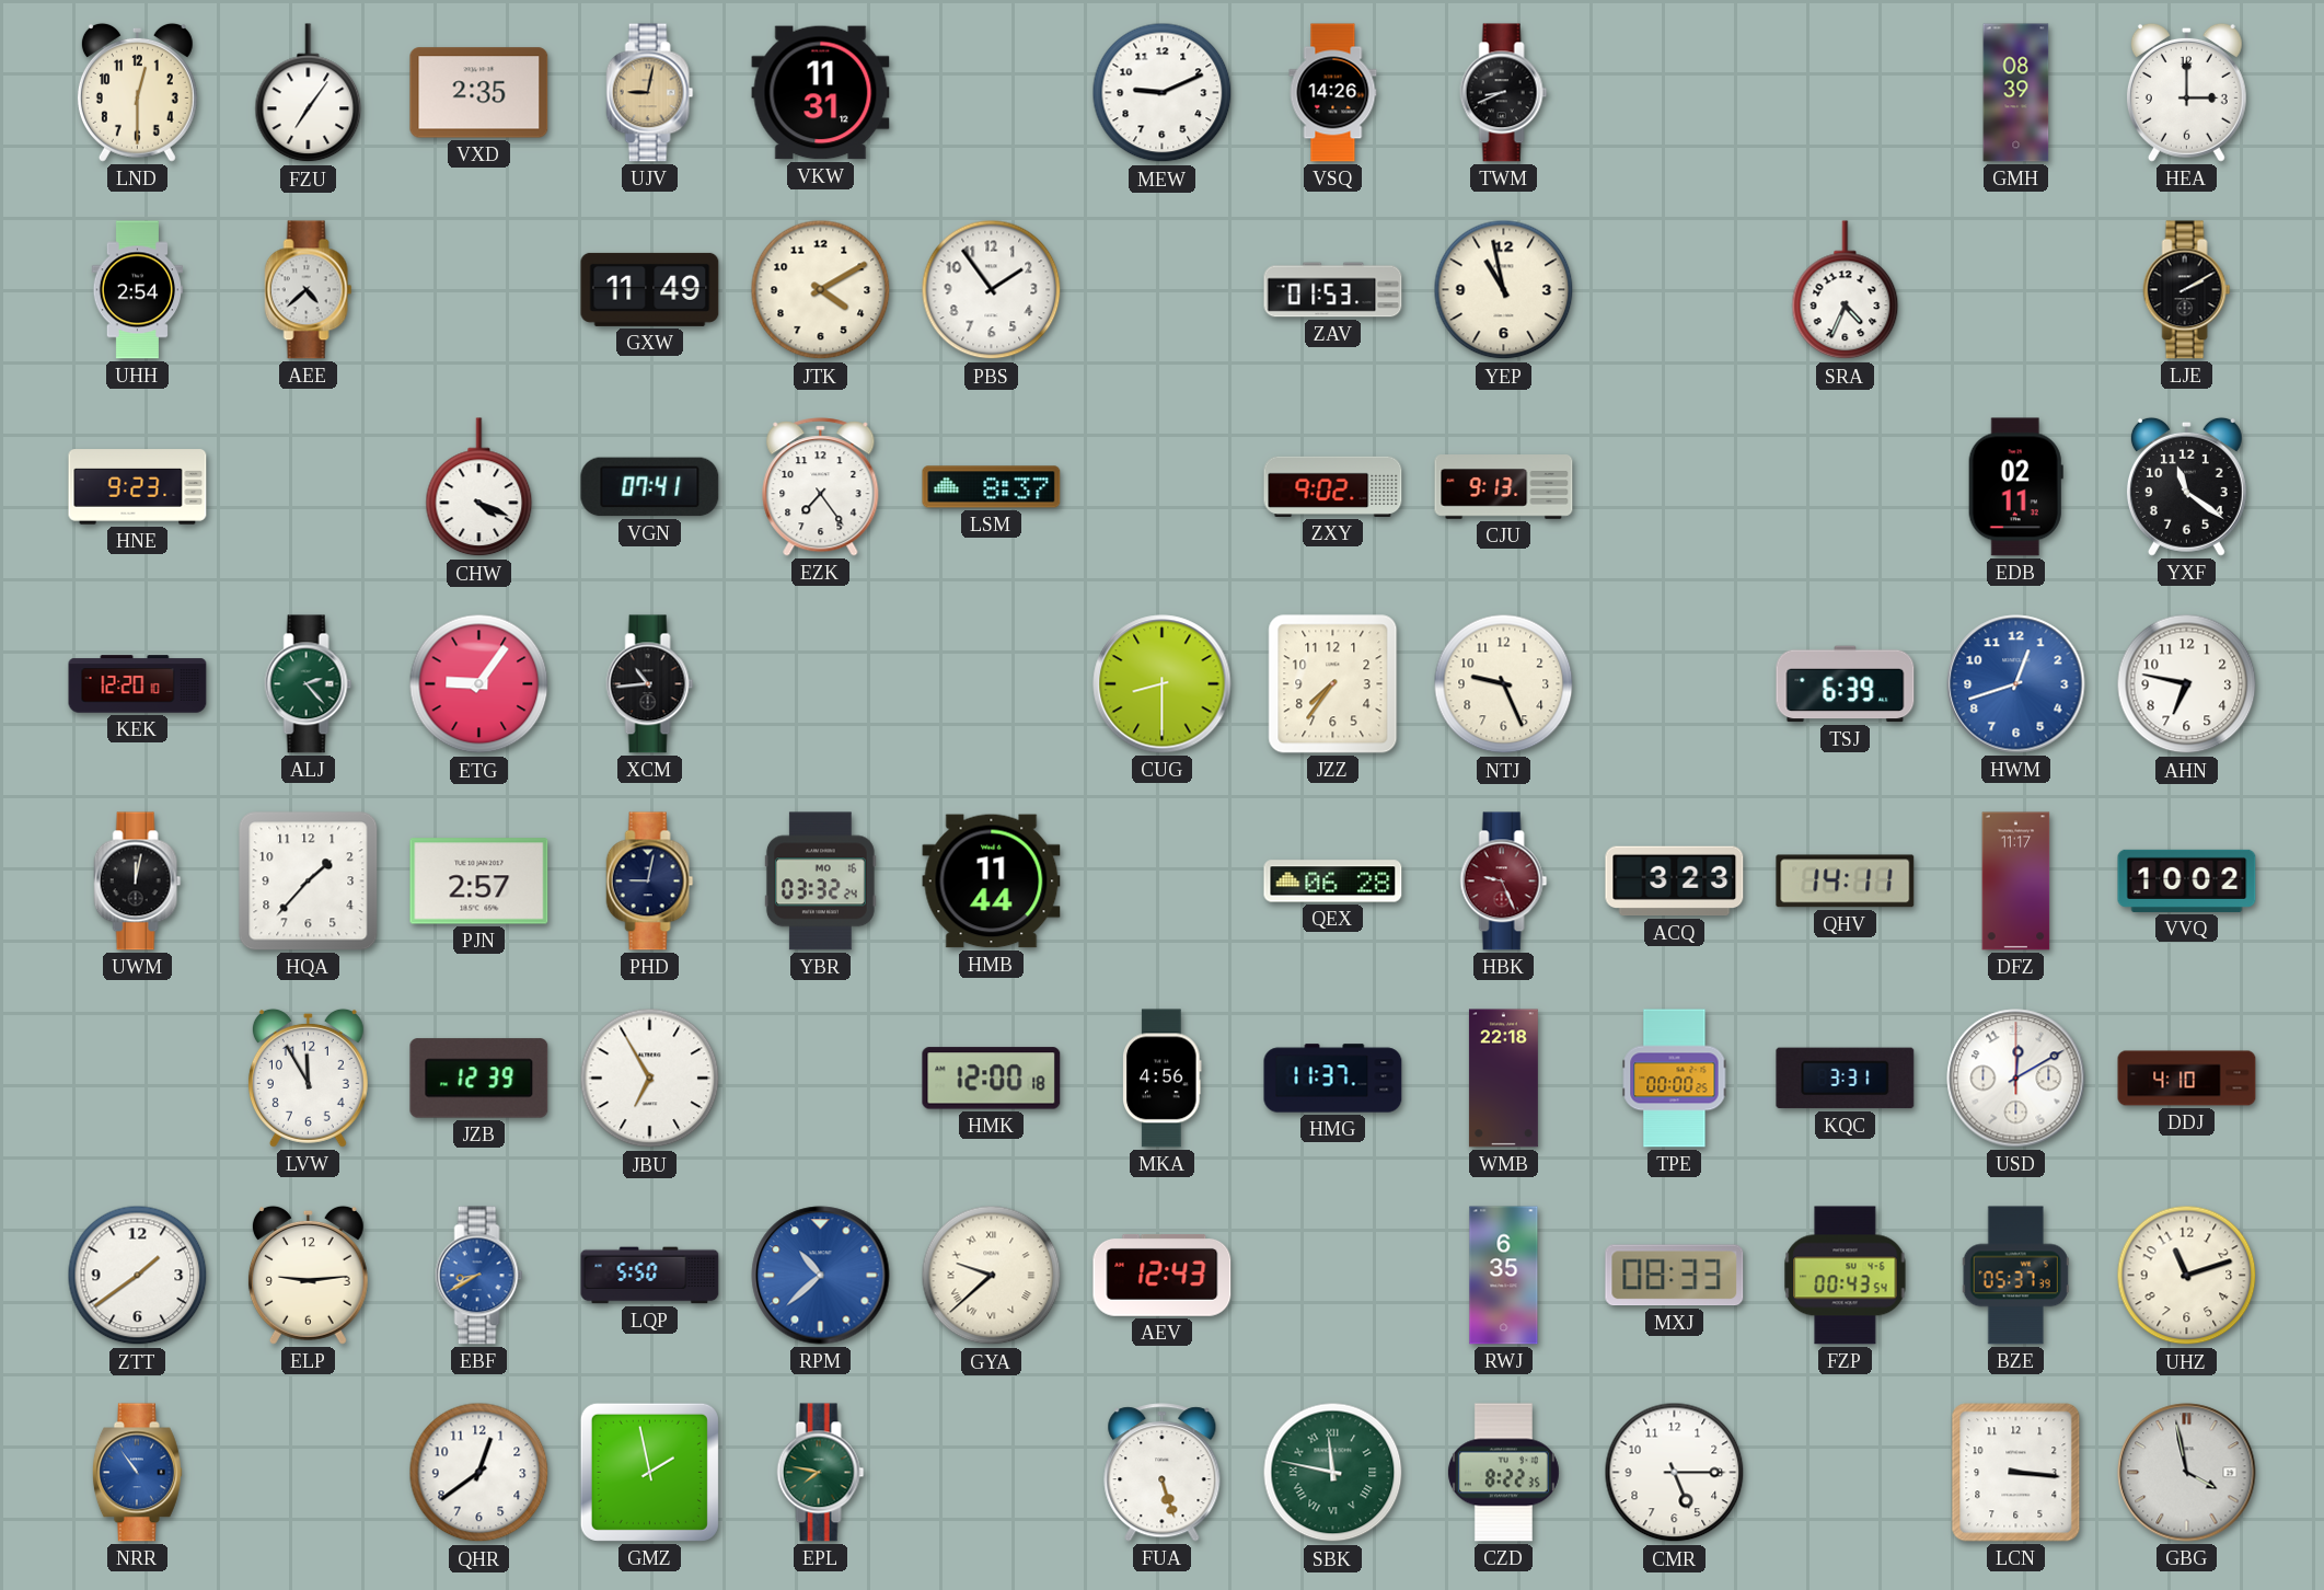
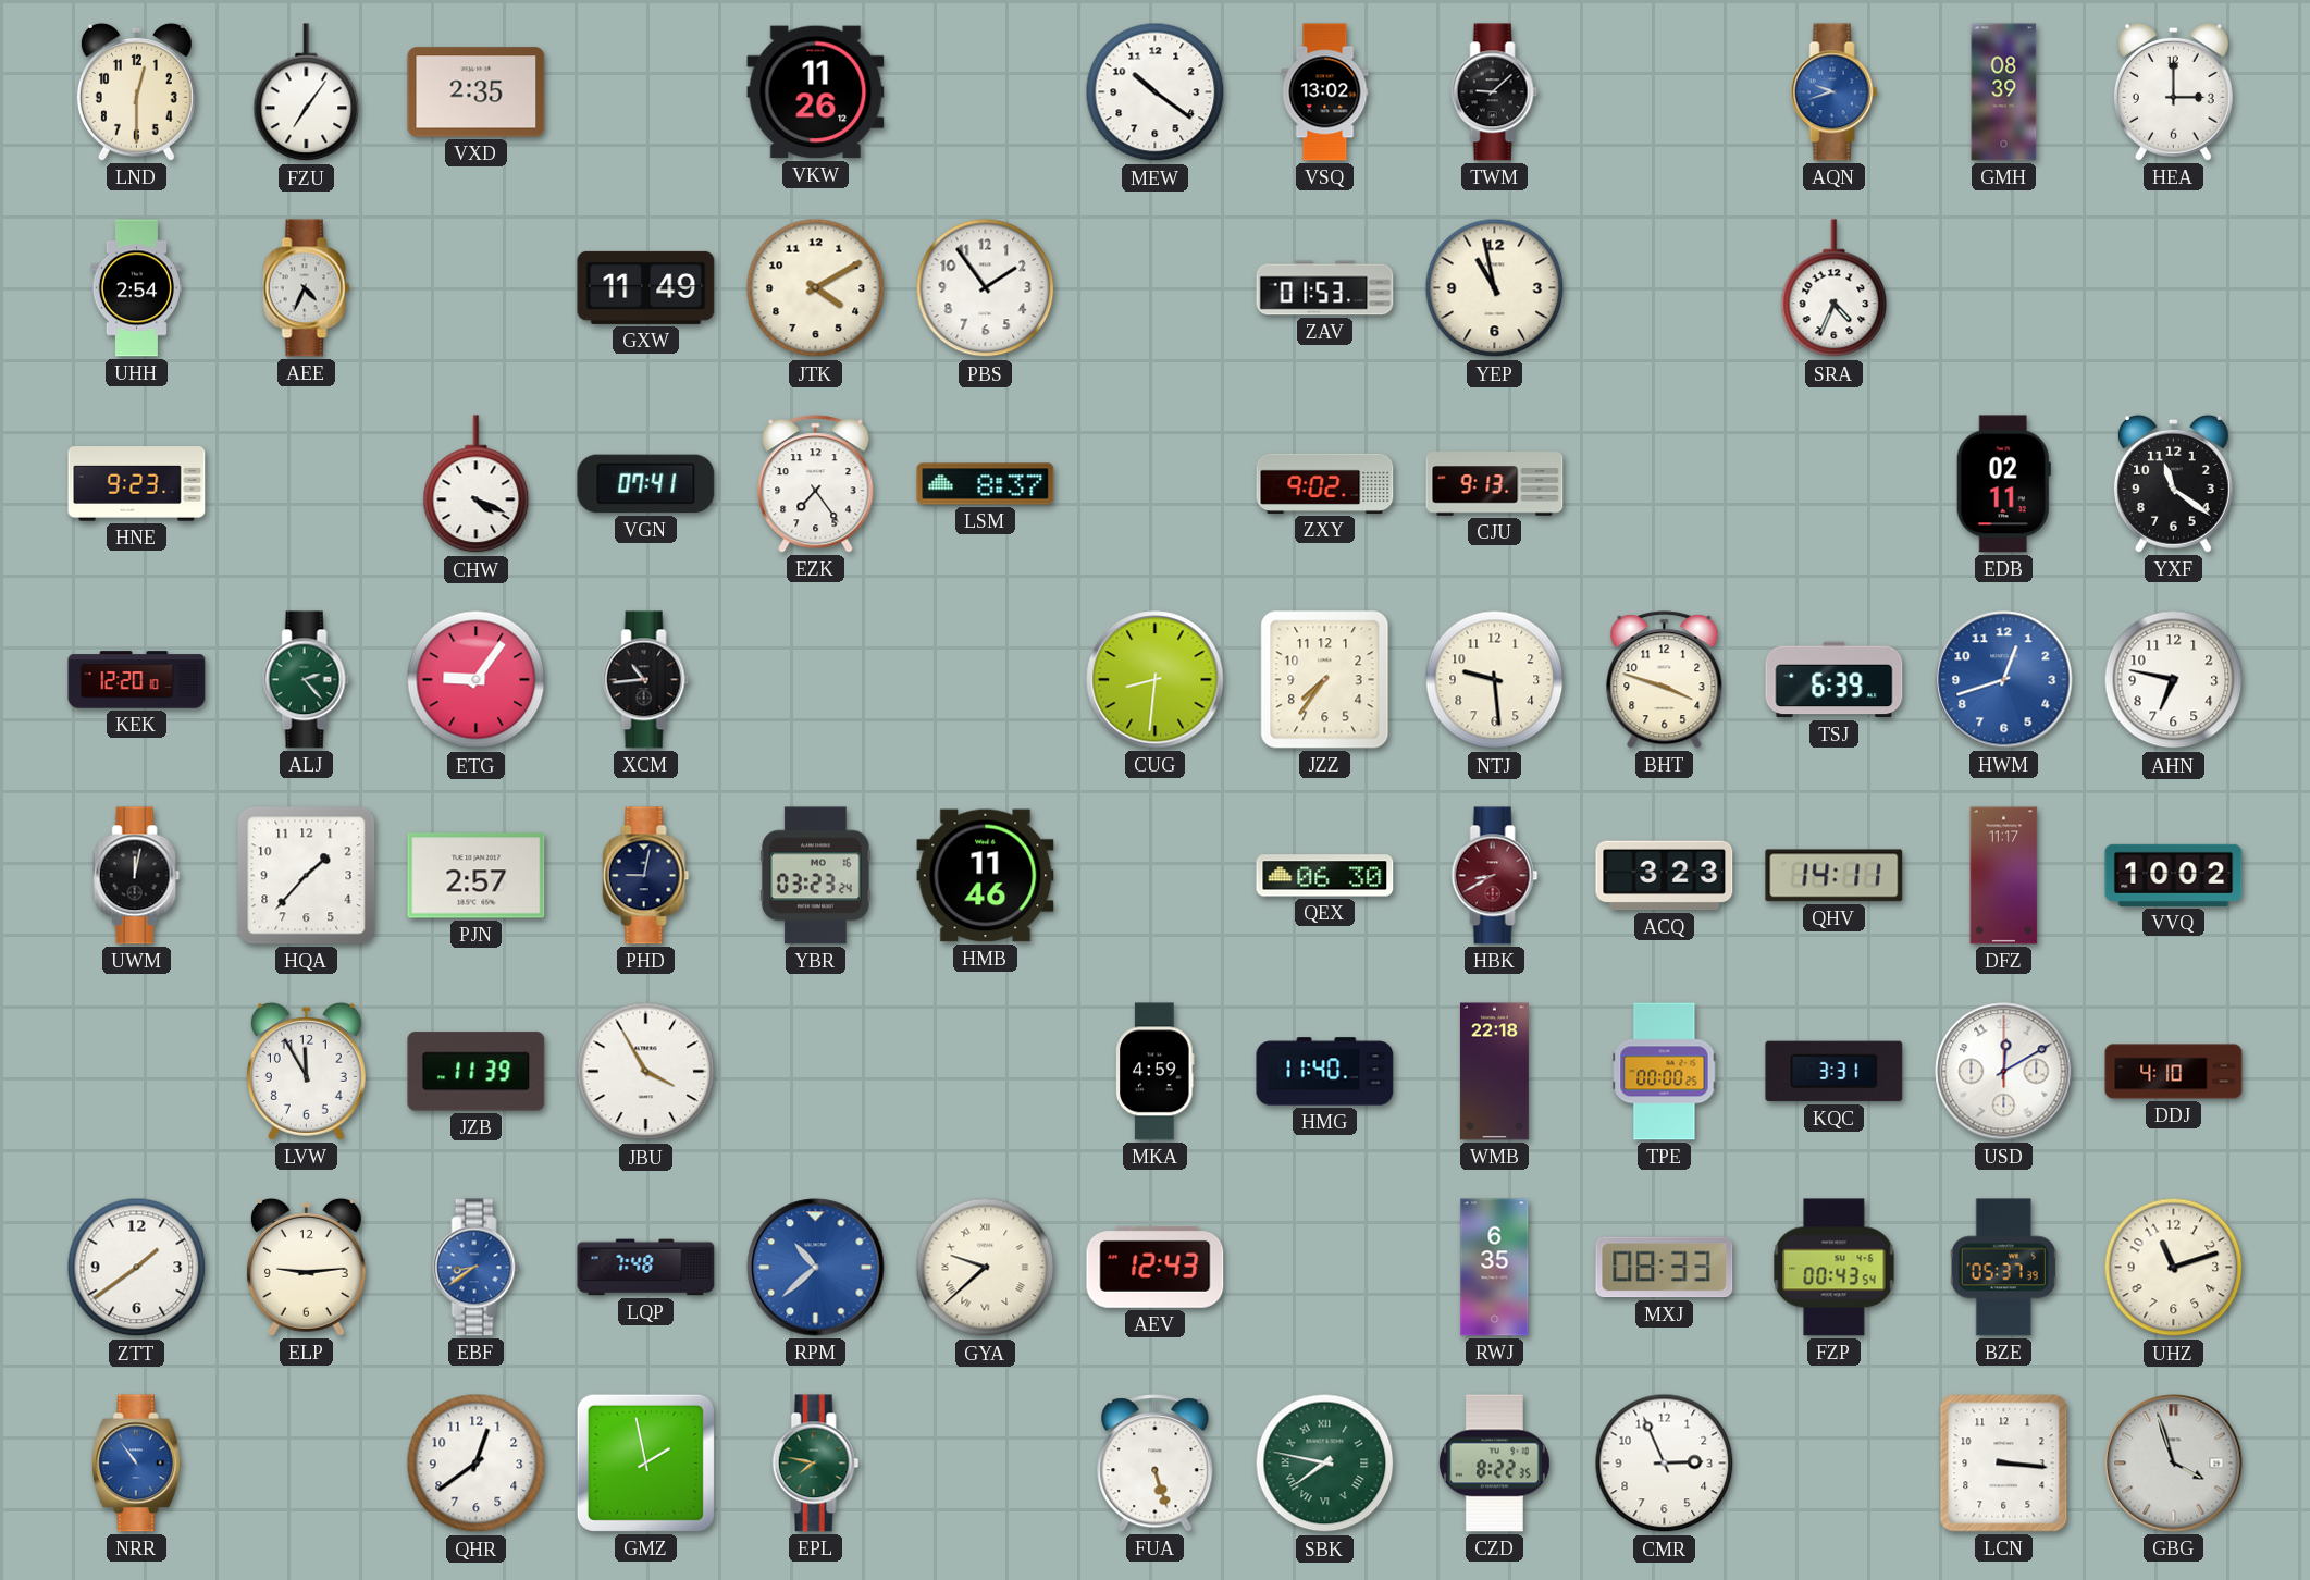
UJV: 9:02 -> none
VKW: 11:31 -> 11:26
MEW: 9:11 -> 10:21
VSQ: 14:26 -> 13:02
TWM: 8:41 -> 9:08
AQN: none -> 9:42
AEE: 4:38 -> 4:34
LJE: 2:10 -> none
CUG: 8:30 -> 8:31
NTJ: 9:26 -> 9:29
BHT: none -> 3:48
YBR: 03:32 -> 03:23
HMB: 11:44 -> 11:46
QEX: 06:28 -> 06:30
HBK: 9:26 -> 8:40
JZB: 12:39 -> 11:39
JBU: 6:55 -> 3:55
HMK: 12:00 -> none
MKA: 4:56 -> 4:59
HMG: 11:37 -> 11:40
EBF: 8:40 -> 8:39
LQP: 5:50 -> 7:48
SBK: 11:47 -> 7:47
CMR: 5:15 -> 2:56
GBG: 3:58 -> 3:57
